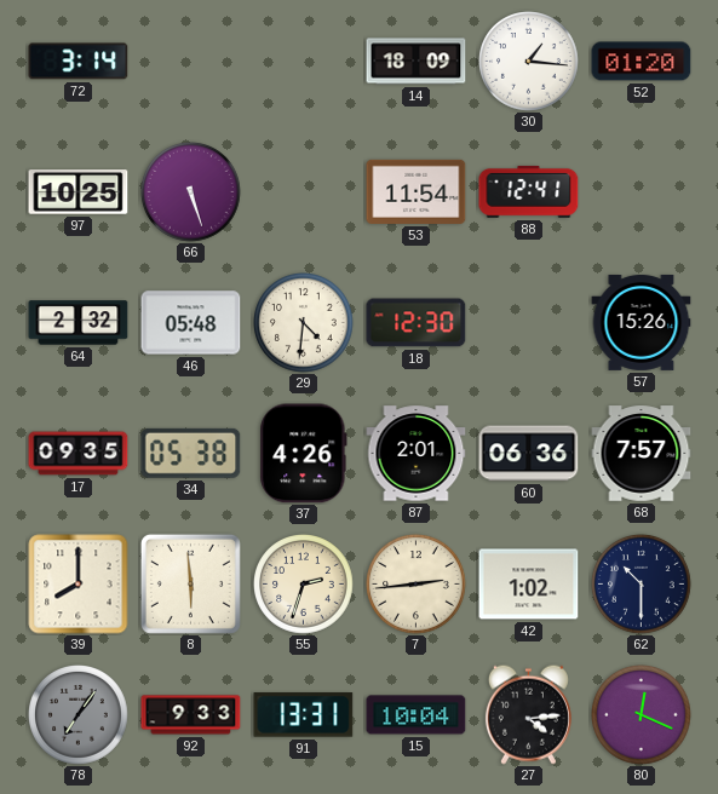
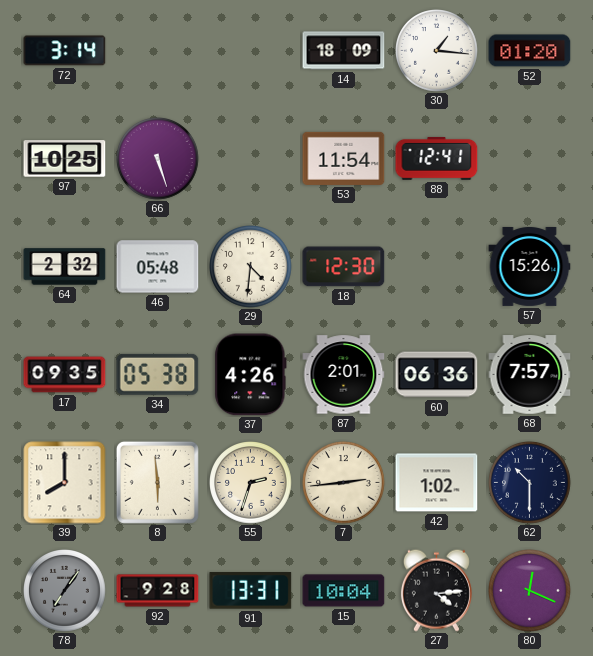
92: 9:33 -> 9:28
